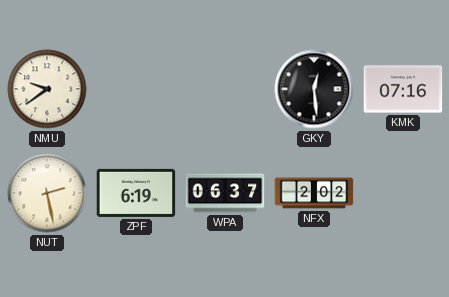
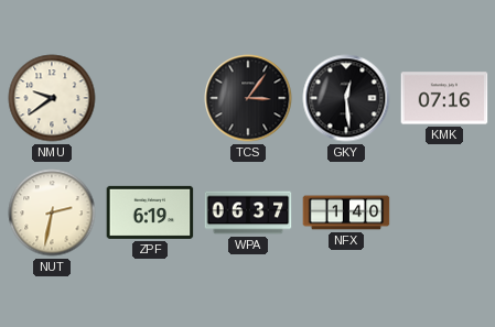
TCS: none -> 3:06
NUT: 2:28 -> 2:32
NFX: 2:02 -> 1:40
